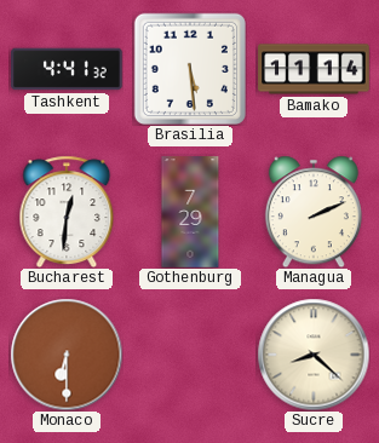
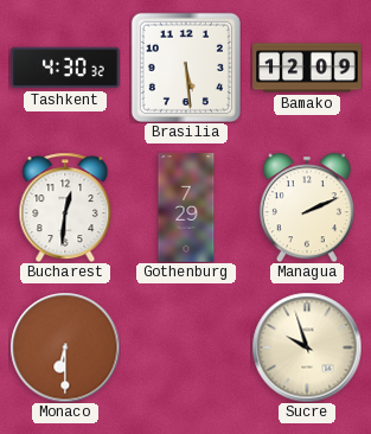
Tashkent: 4:41 -> 4:30
Bamako: 11:14 -> 12:09
Sucre: 8:22 -> 9:57
